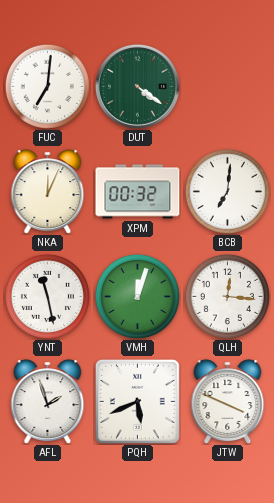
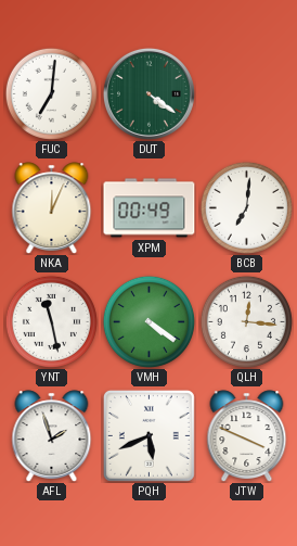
XPM: 00:32 -> 00:49
VMH: 12:03 -> 4:21
